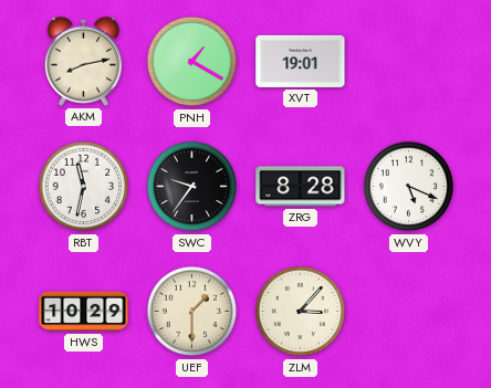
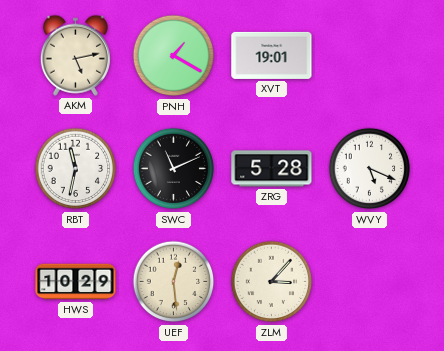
AKM: 8:13 -> 5:13
SWC: 9:36 -> 11:11
ZRG: 8:28 -> 5:28
UEF: 1:30 -> 12:29
